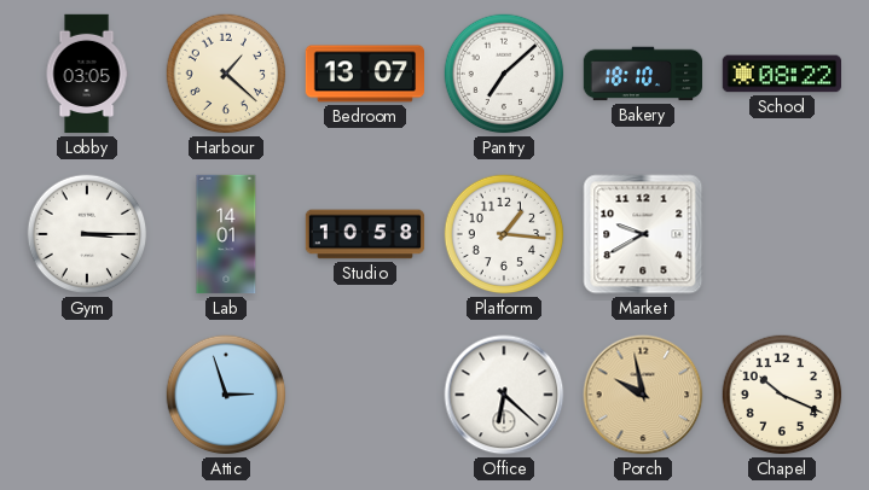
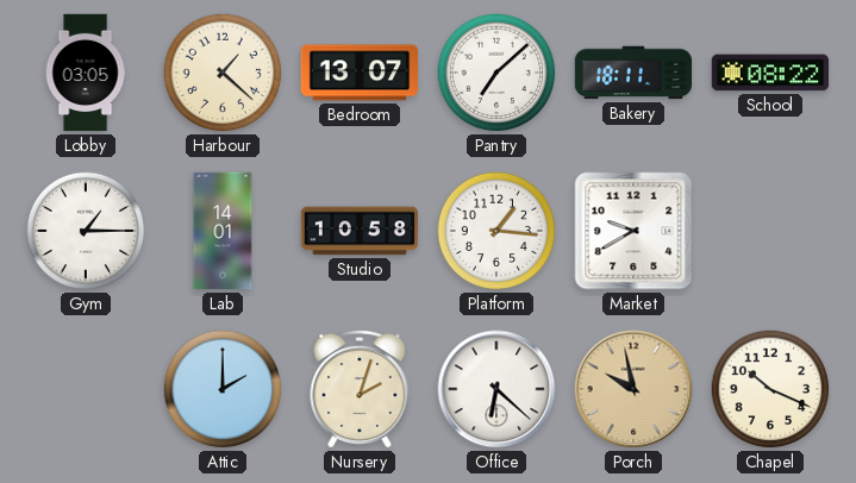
Bakery: 18:10 -> 18:11
Gym: 3:15 -> 1:15
Attic: 2:57 -> 2:00
Nursery: none -> 2:03
